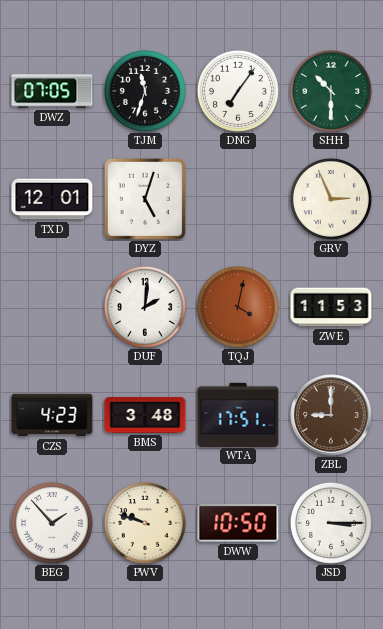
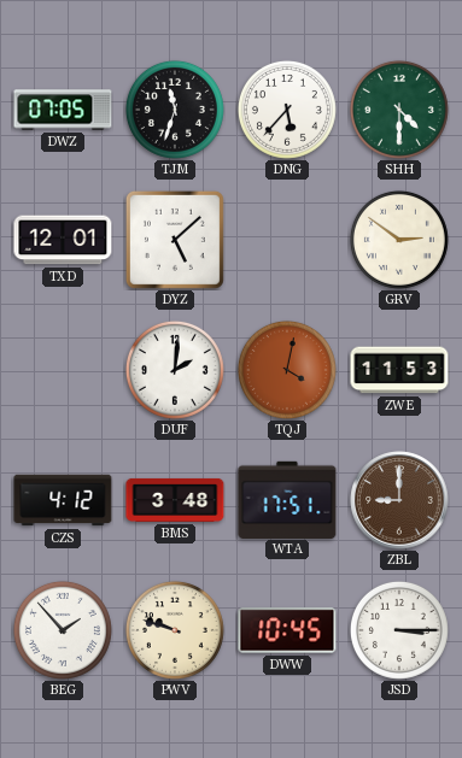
DNG: 7:06 -> 5:37
SHH: 10:30 -> 4:30
DYZ: 5:03 -> 5:08
GRV: 2:56 -> 2:51
CZS: 4:23 -> 4:12
DWW: 10:50 -> 10:45
